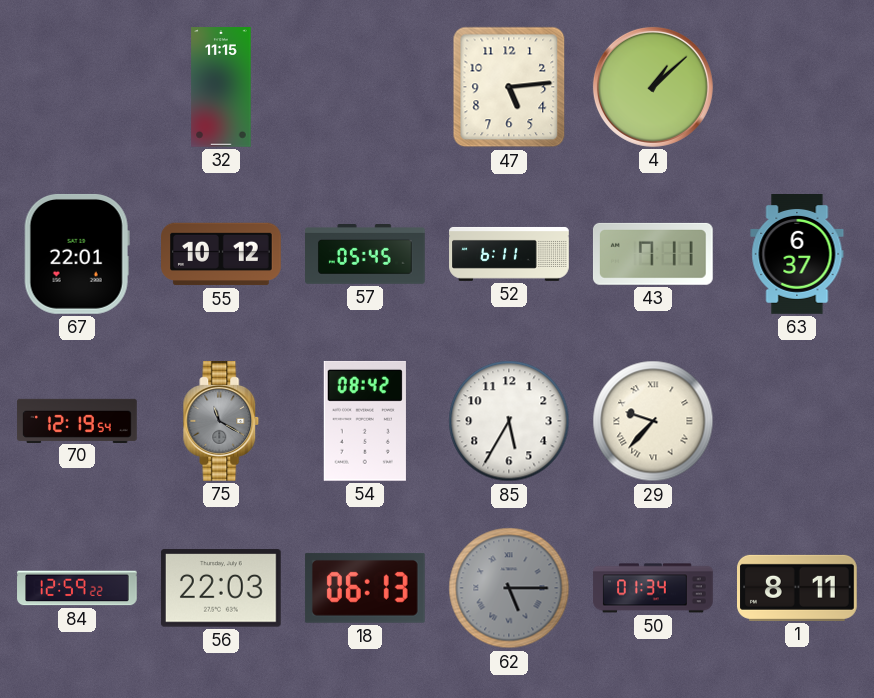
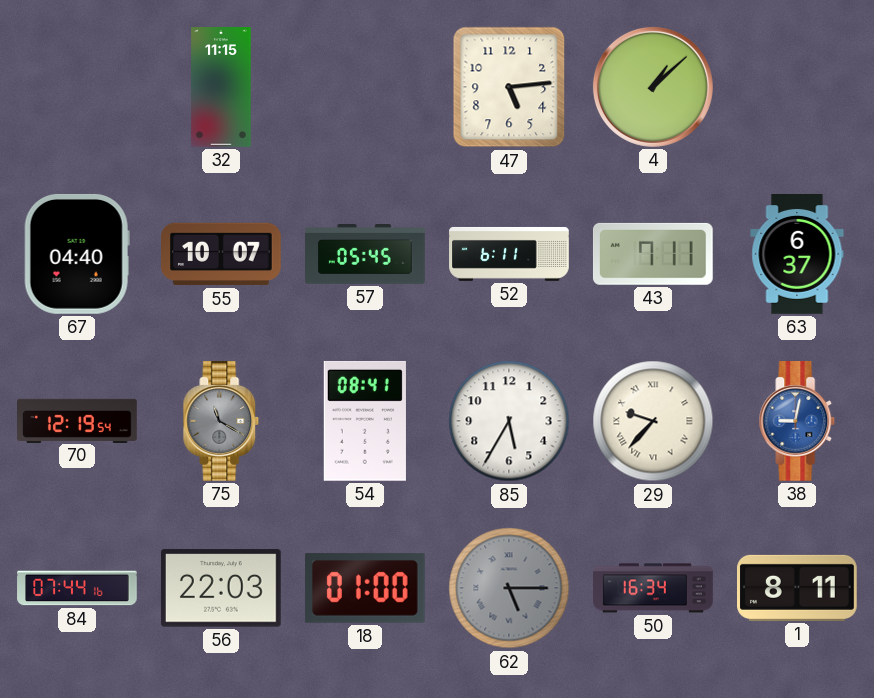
67: 22:01 -> 04:40
55: 10:12 -> 10:07
54: 08:42 -> 08:41
38: none -> 9:02
84: 12:59 -> 07:44
18: 06:13 -> 01:00
50: 01:34 -> 16:34
